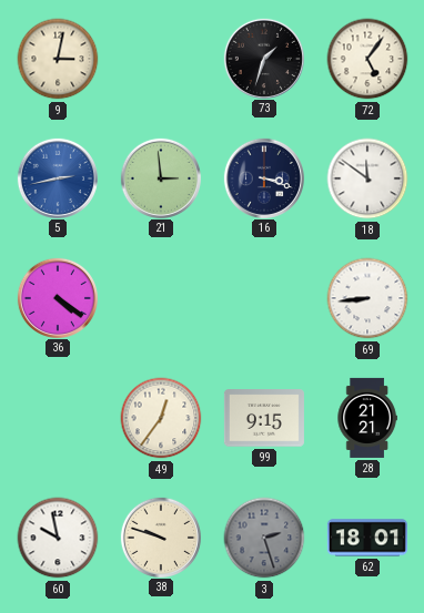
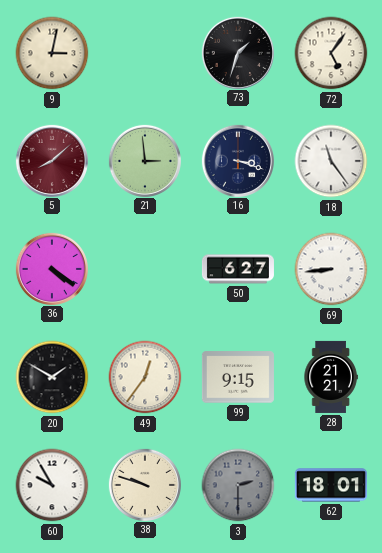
5: 2:43 -> 8:08
5 dial: blue -> burgundy
18: 11:51 -> 11:24
50: none -> 6:27
20: none -> 1:50
60: 9:58 -> 9:55
3: 2:27 -> 2:30
